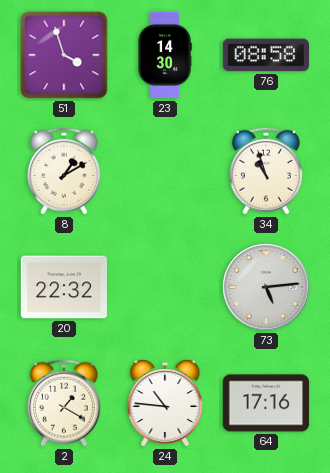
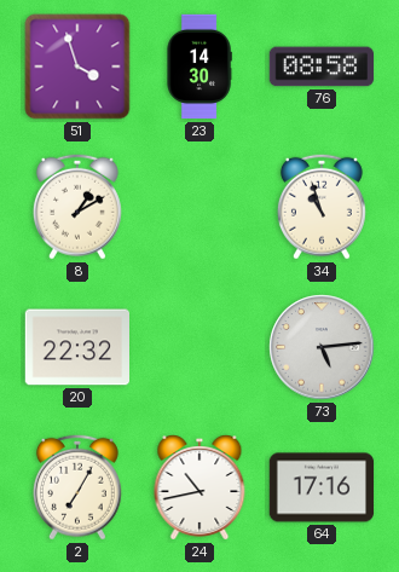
2: 1:20 -> 7:05
24: 10:46 -> 10:43
